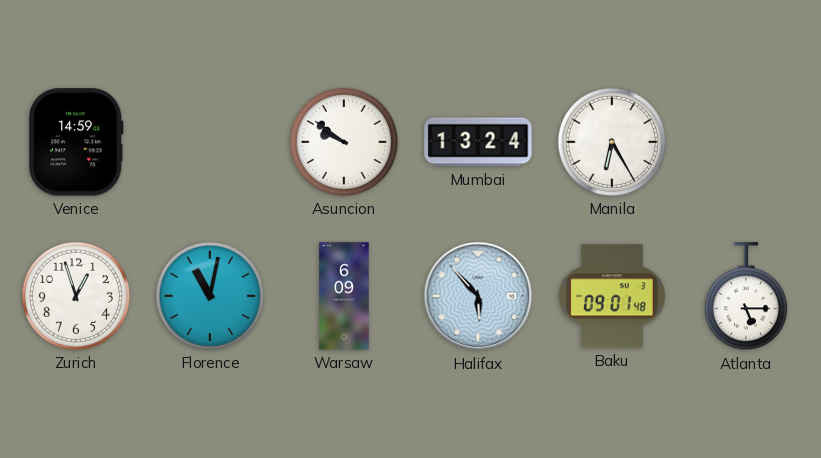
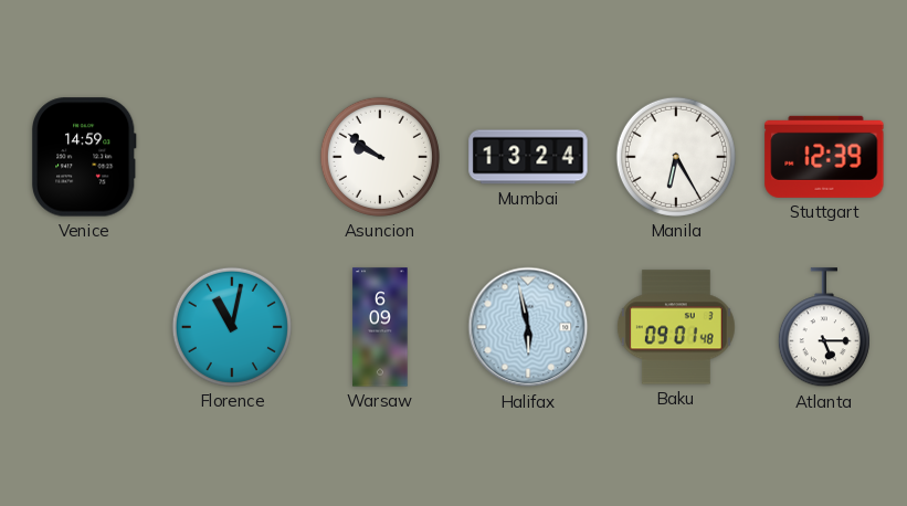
Stuttgart: none -> 12:39
Zurich: 12:57 -> none
Halifax: 5:53 -> 5:58
